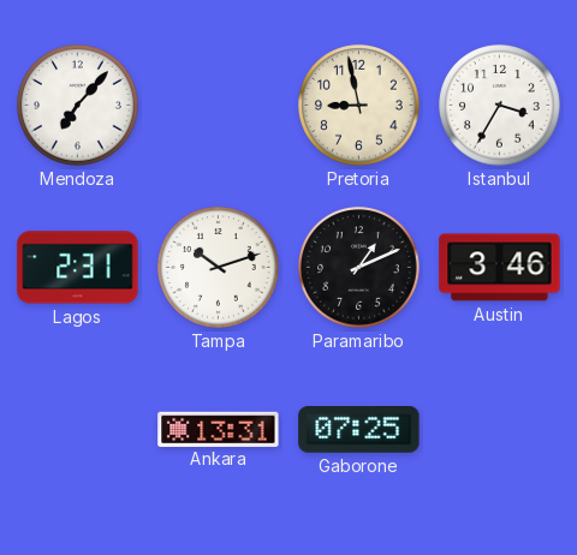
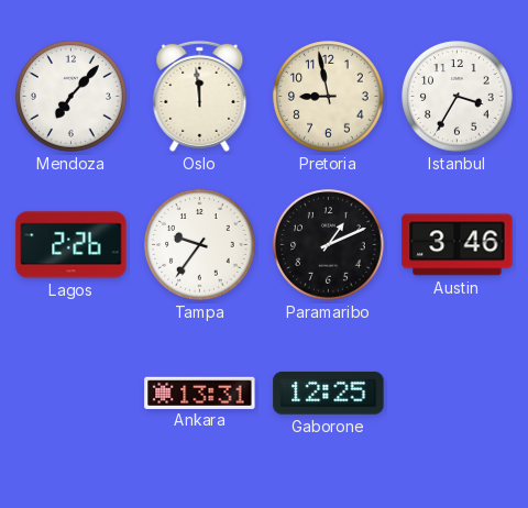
Oslo: none -> 11:59
Lagos: 2:31 -> 2:26
Tampa: 10:12 -> 9:36
Gaborone: 07:25 -> 12:25
